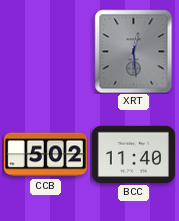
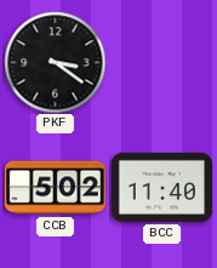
PKF: none -> 3:21
XRT: 12:29 -> none
